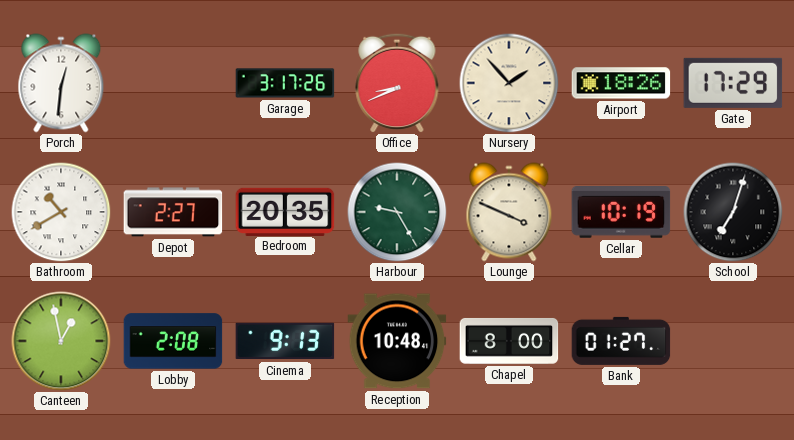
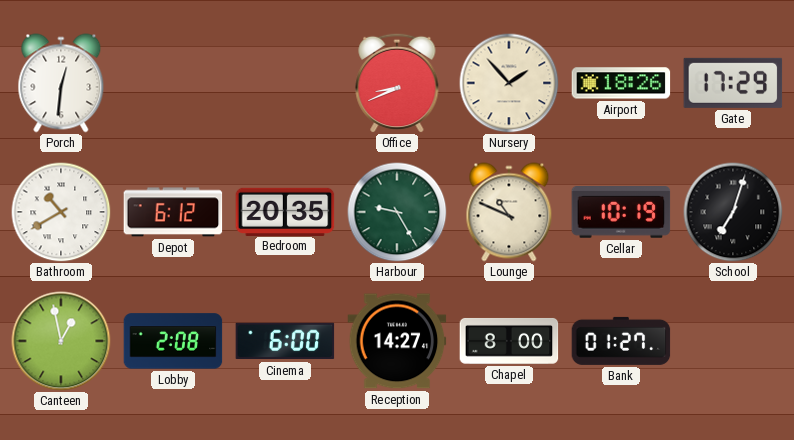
Garage: 3:17 -> none
Depot: 2:27 -> 6:12
Lounge: 3:49 -> 10:49
Cinema: 9:13 -> 6:00
Reception: 10:48 -> 14:27
